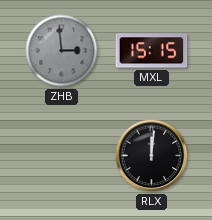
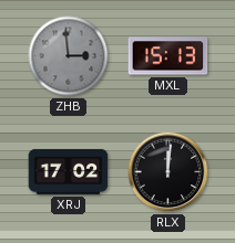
MXL: 15:15 -> 15:13
XRJ: none -> 17:02
